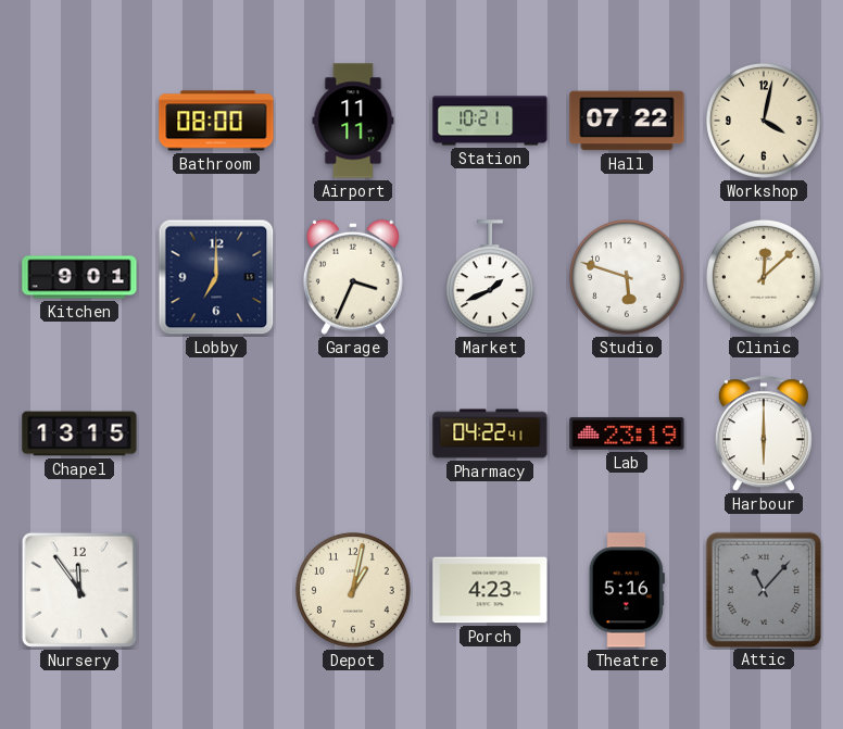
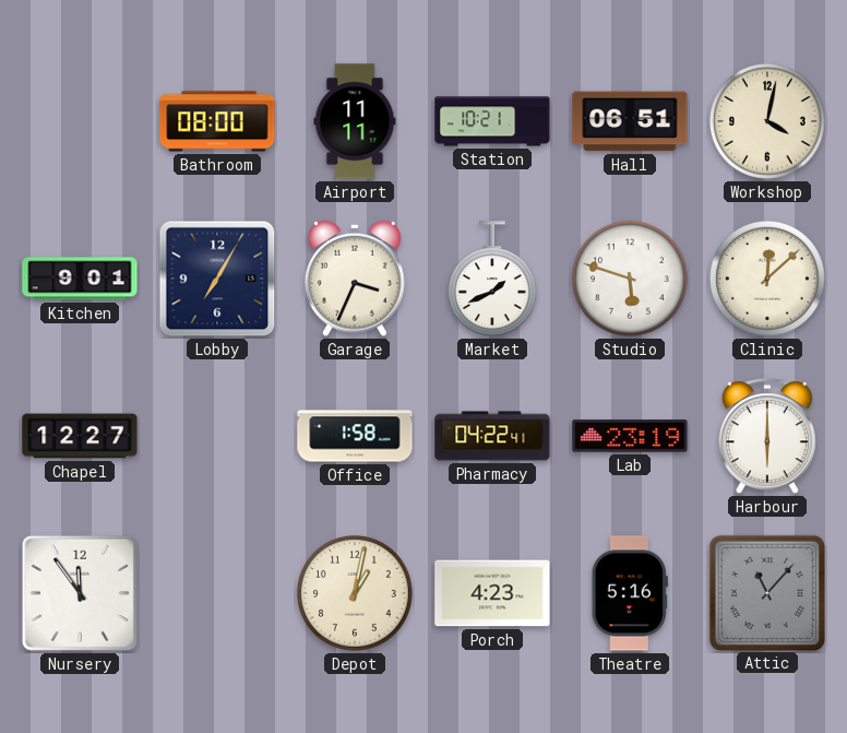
Hall: 07:22 -> 06:51
Lobby: 7:00 -> 7:05
Chapel: 13:15 -> 12:27
Office: none -> 1:58
